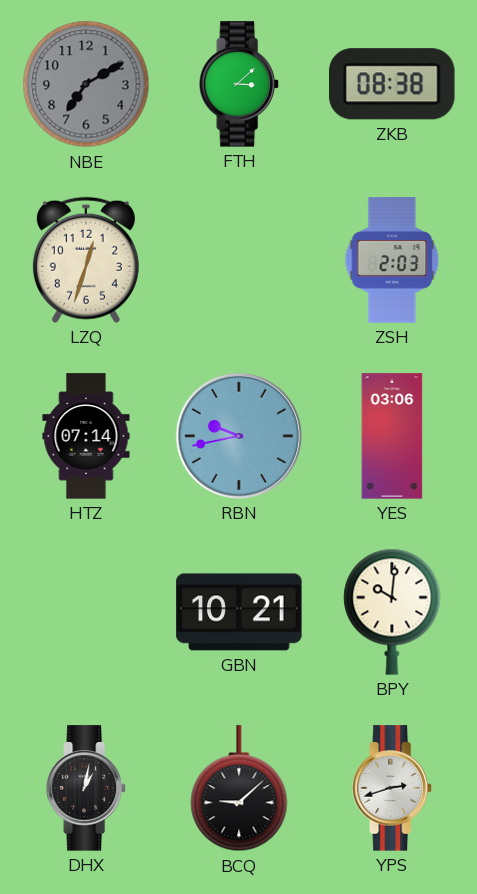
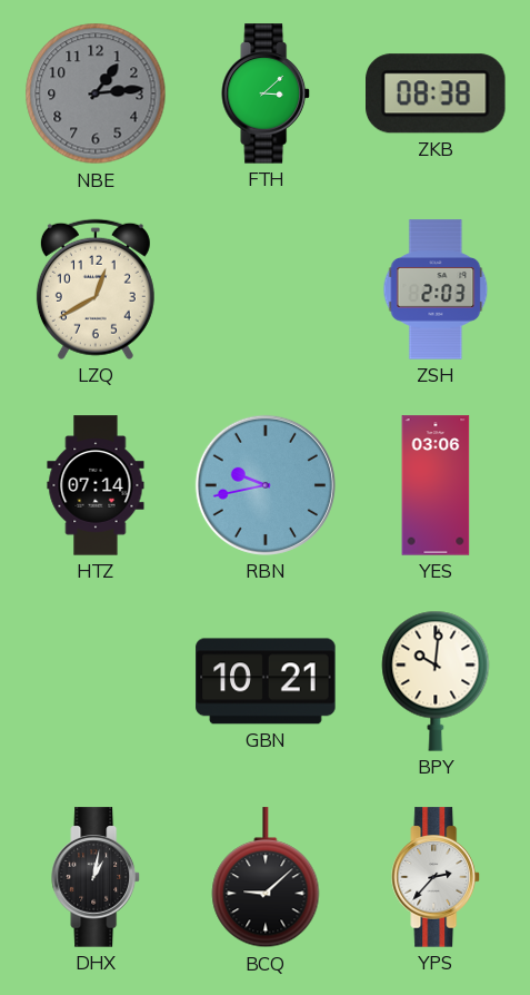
NBE: 7:10 -> 1:14
LZQ: 12:33 -> 12:40
YPS: 2:42 -> 2:37
